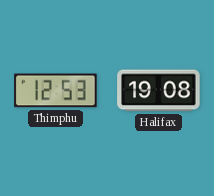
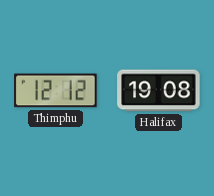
Thimphu: 12:53 -> 12:12
